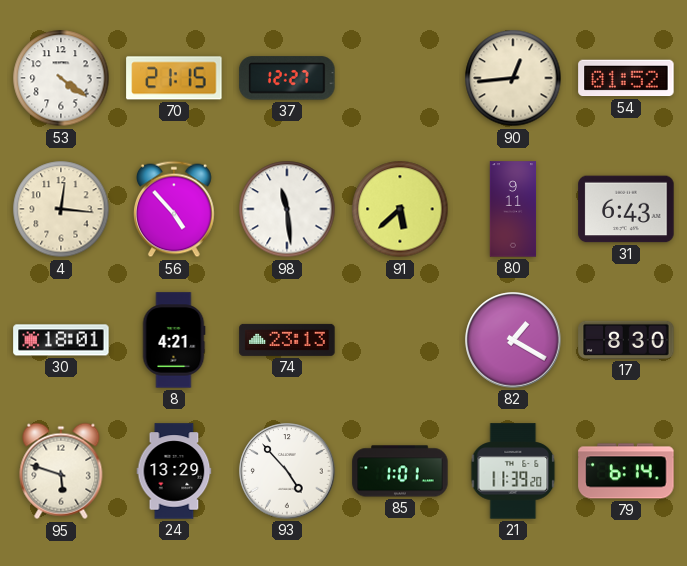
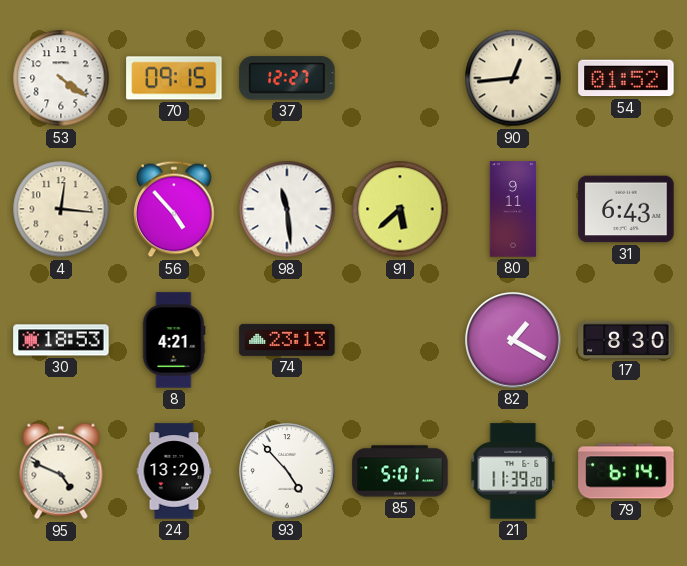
70: 21:15 -> 09:15
30: 18:01 -> 18:53
95: 5:48 -> 4:49
85: 1:01 -> 5:01
